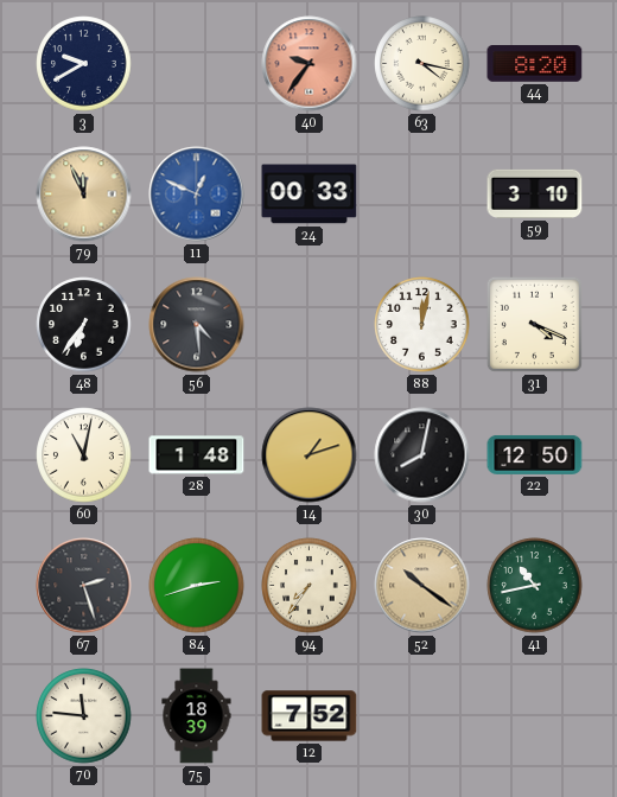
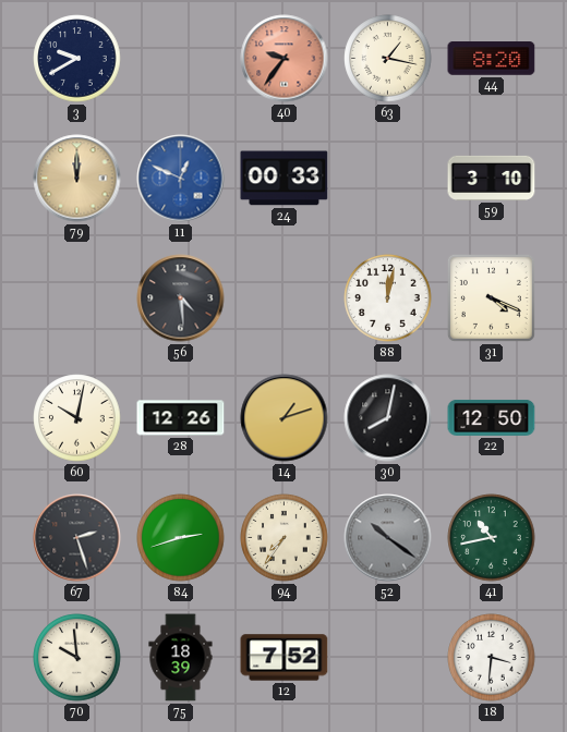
63: 4:17 -> 1:17
79: 11:56 -> 12:00
48: 6:36 -> none
60: 11:02 -> 10:02
28: 1:48 -> 12:26
52 dial: champagne -> grey
70: 11:46 -> 9:59
18: none -> 3:31
